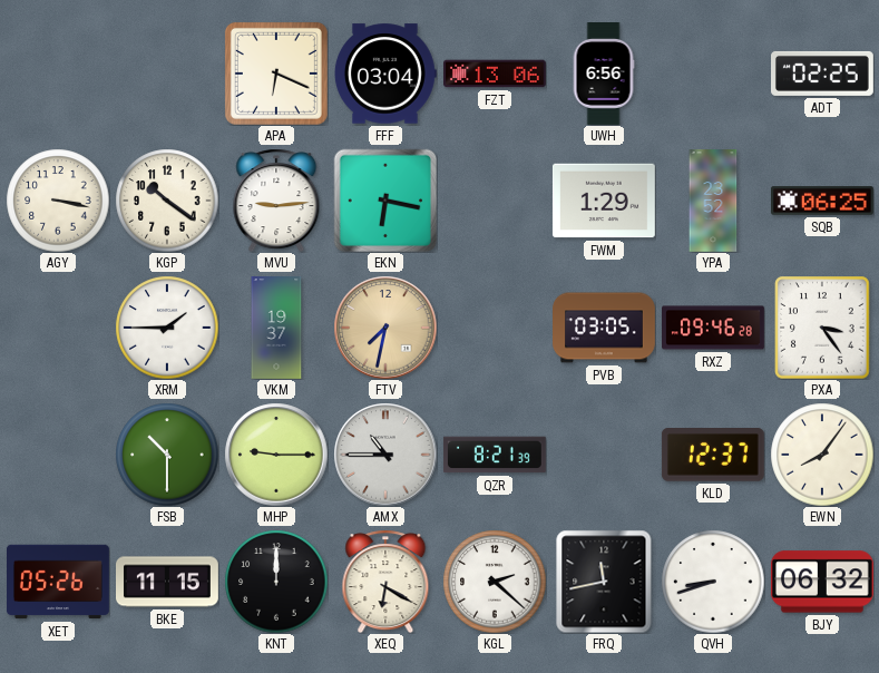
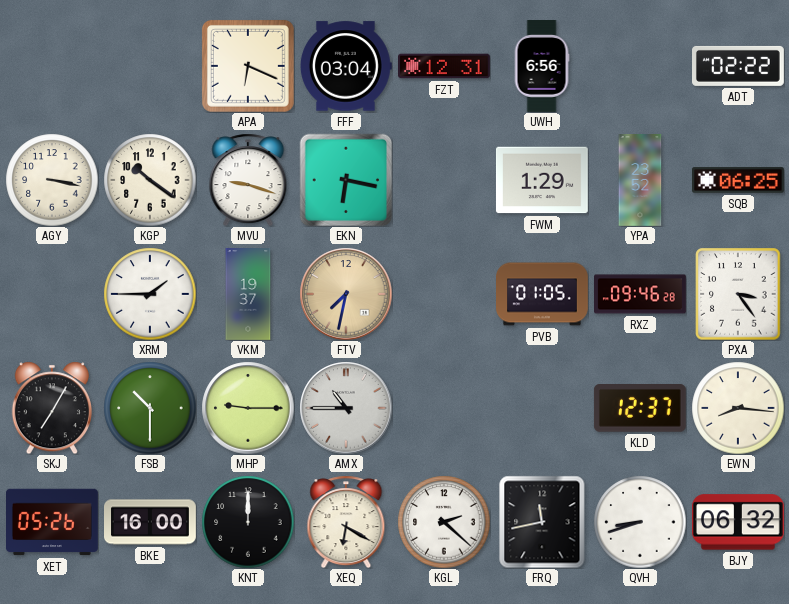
FZT: 13:06 -> 12:31
ADT: 02:25 -> 02:22
MVU: 9:14 -> 9:18
PVB: 03:05 -> 01:05
SKJ: none -> 7:05
QZR: 8:21 -> none
EWN: 8:06 -> 8:16
BKE: 11:15 -> 16:00
